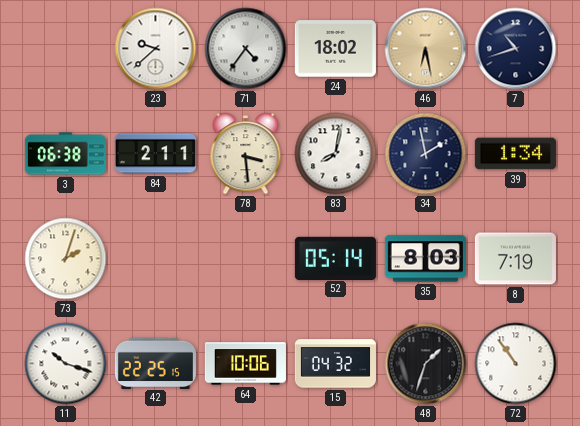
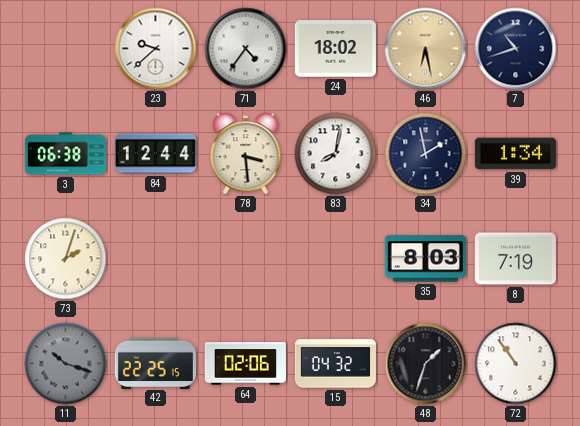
84: 2:11 -> 12:44
52: 05:14 -> none
11 dial: white -> grey
64: 10:06 -> 02:06
